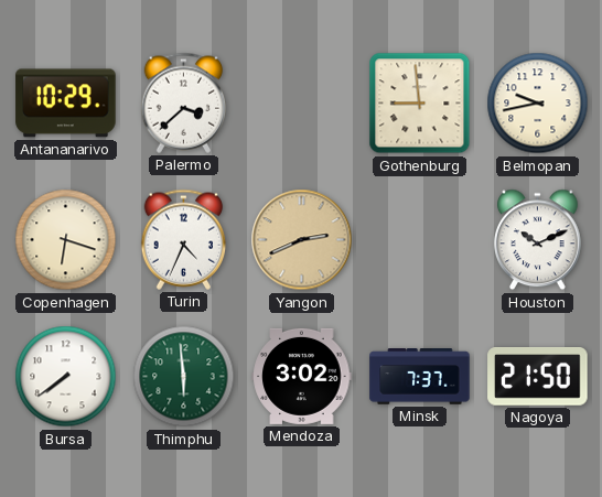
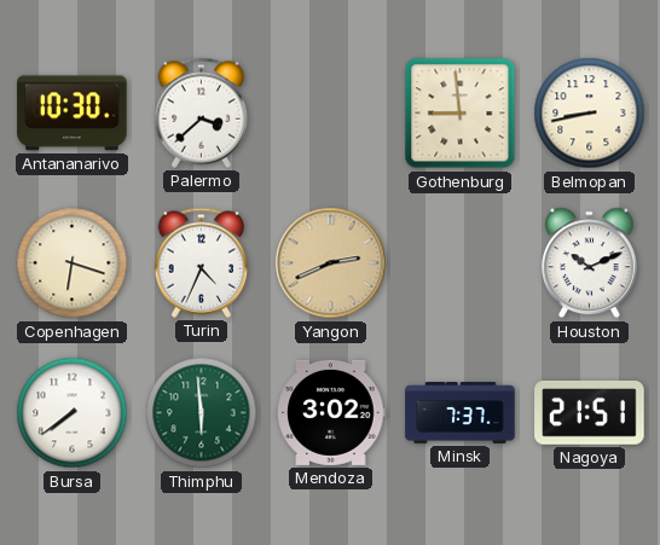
Antananarivo: 10:29 -> 10:30
Belmopan: 9:43 -> 8:43
Nagoya: 21:50 -> 21:51
